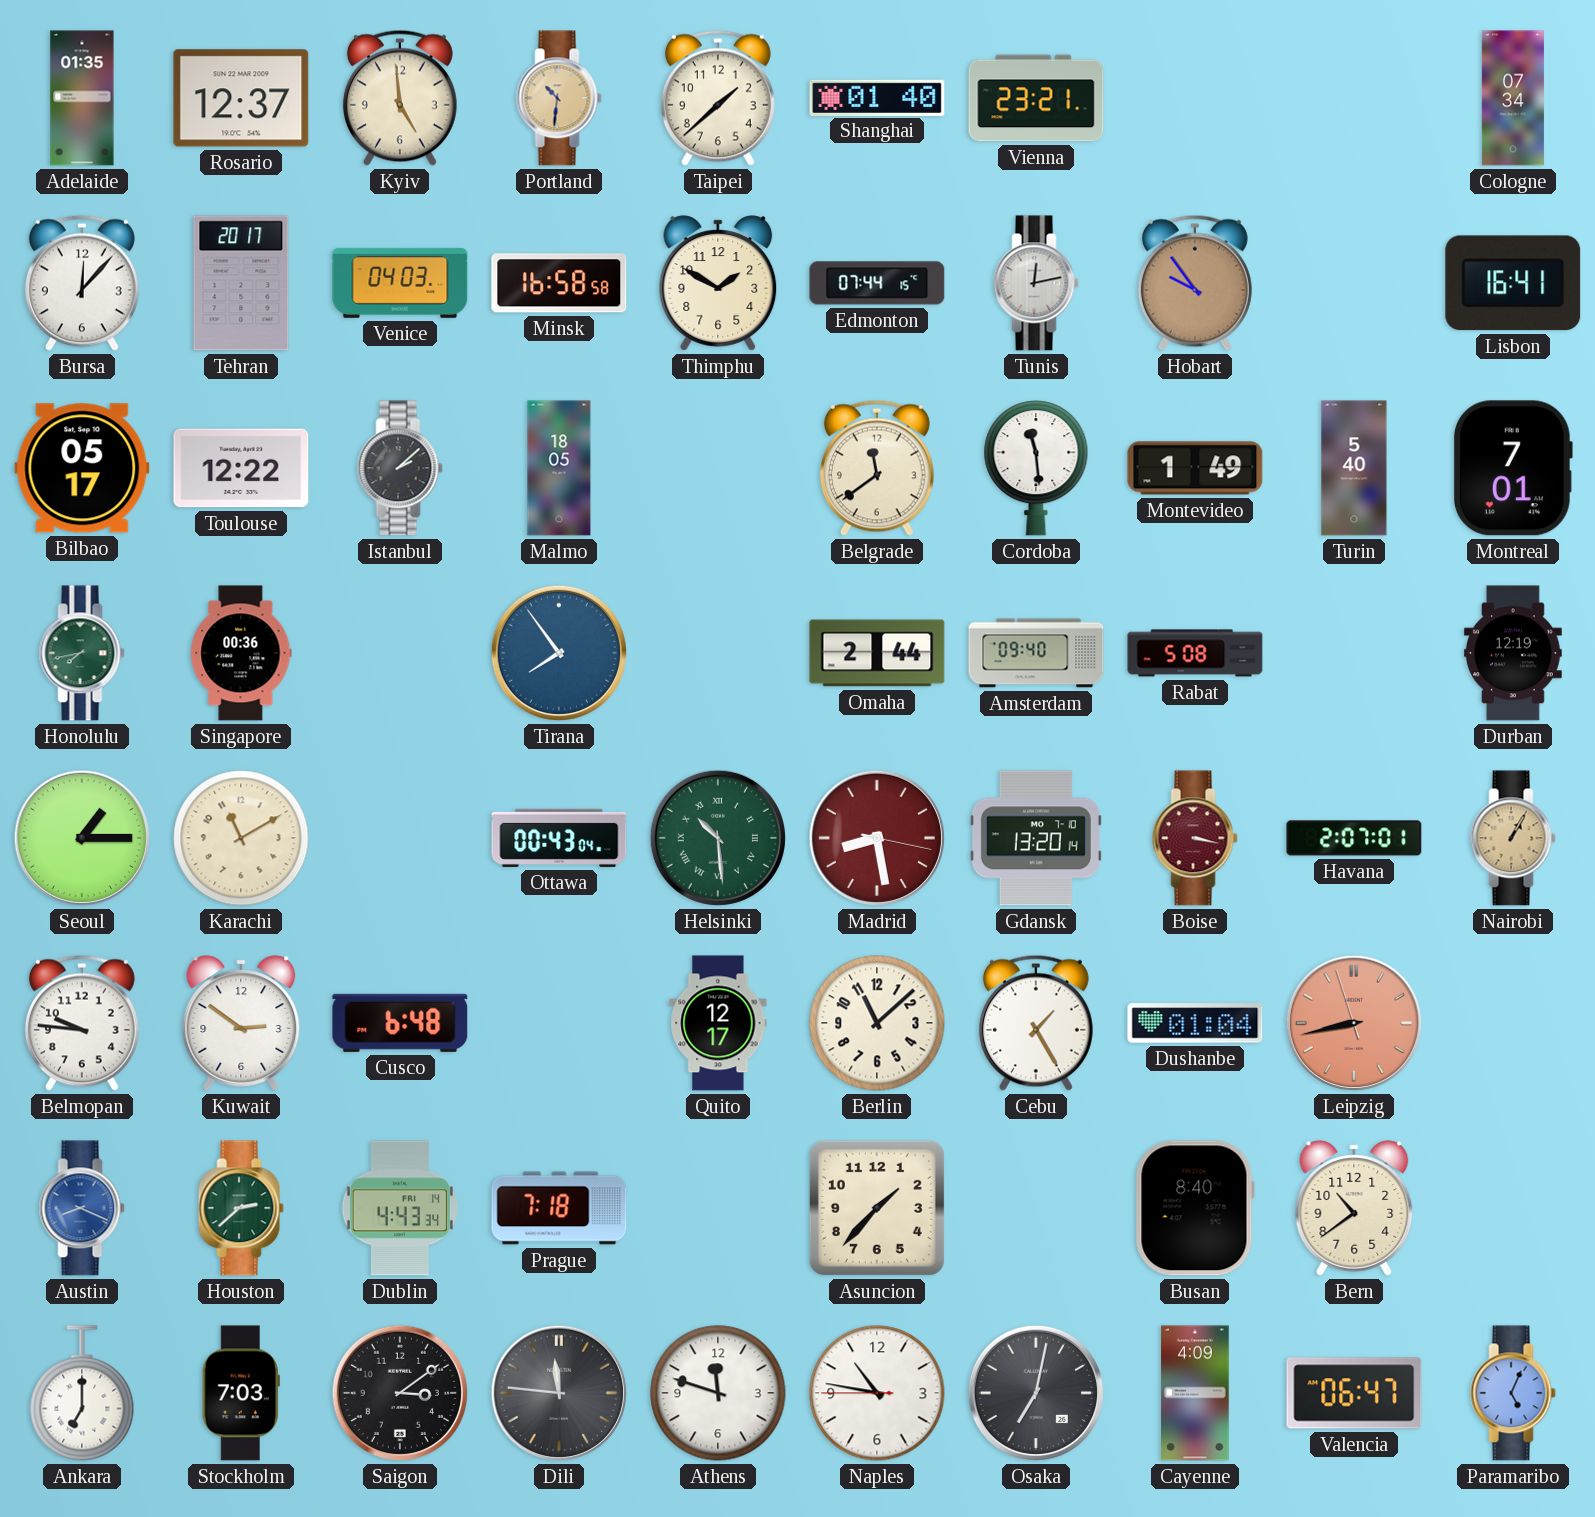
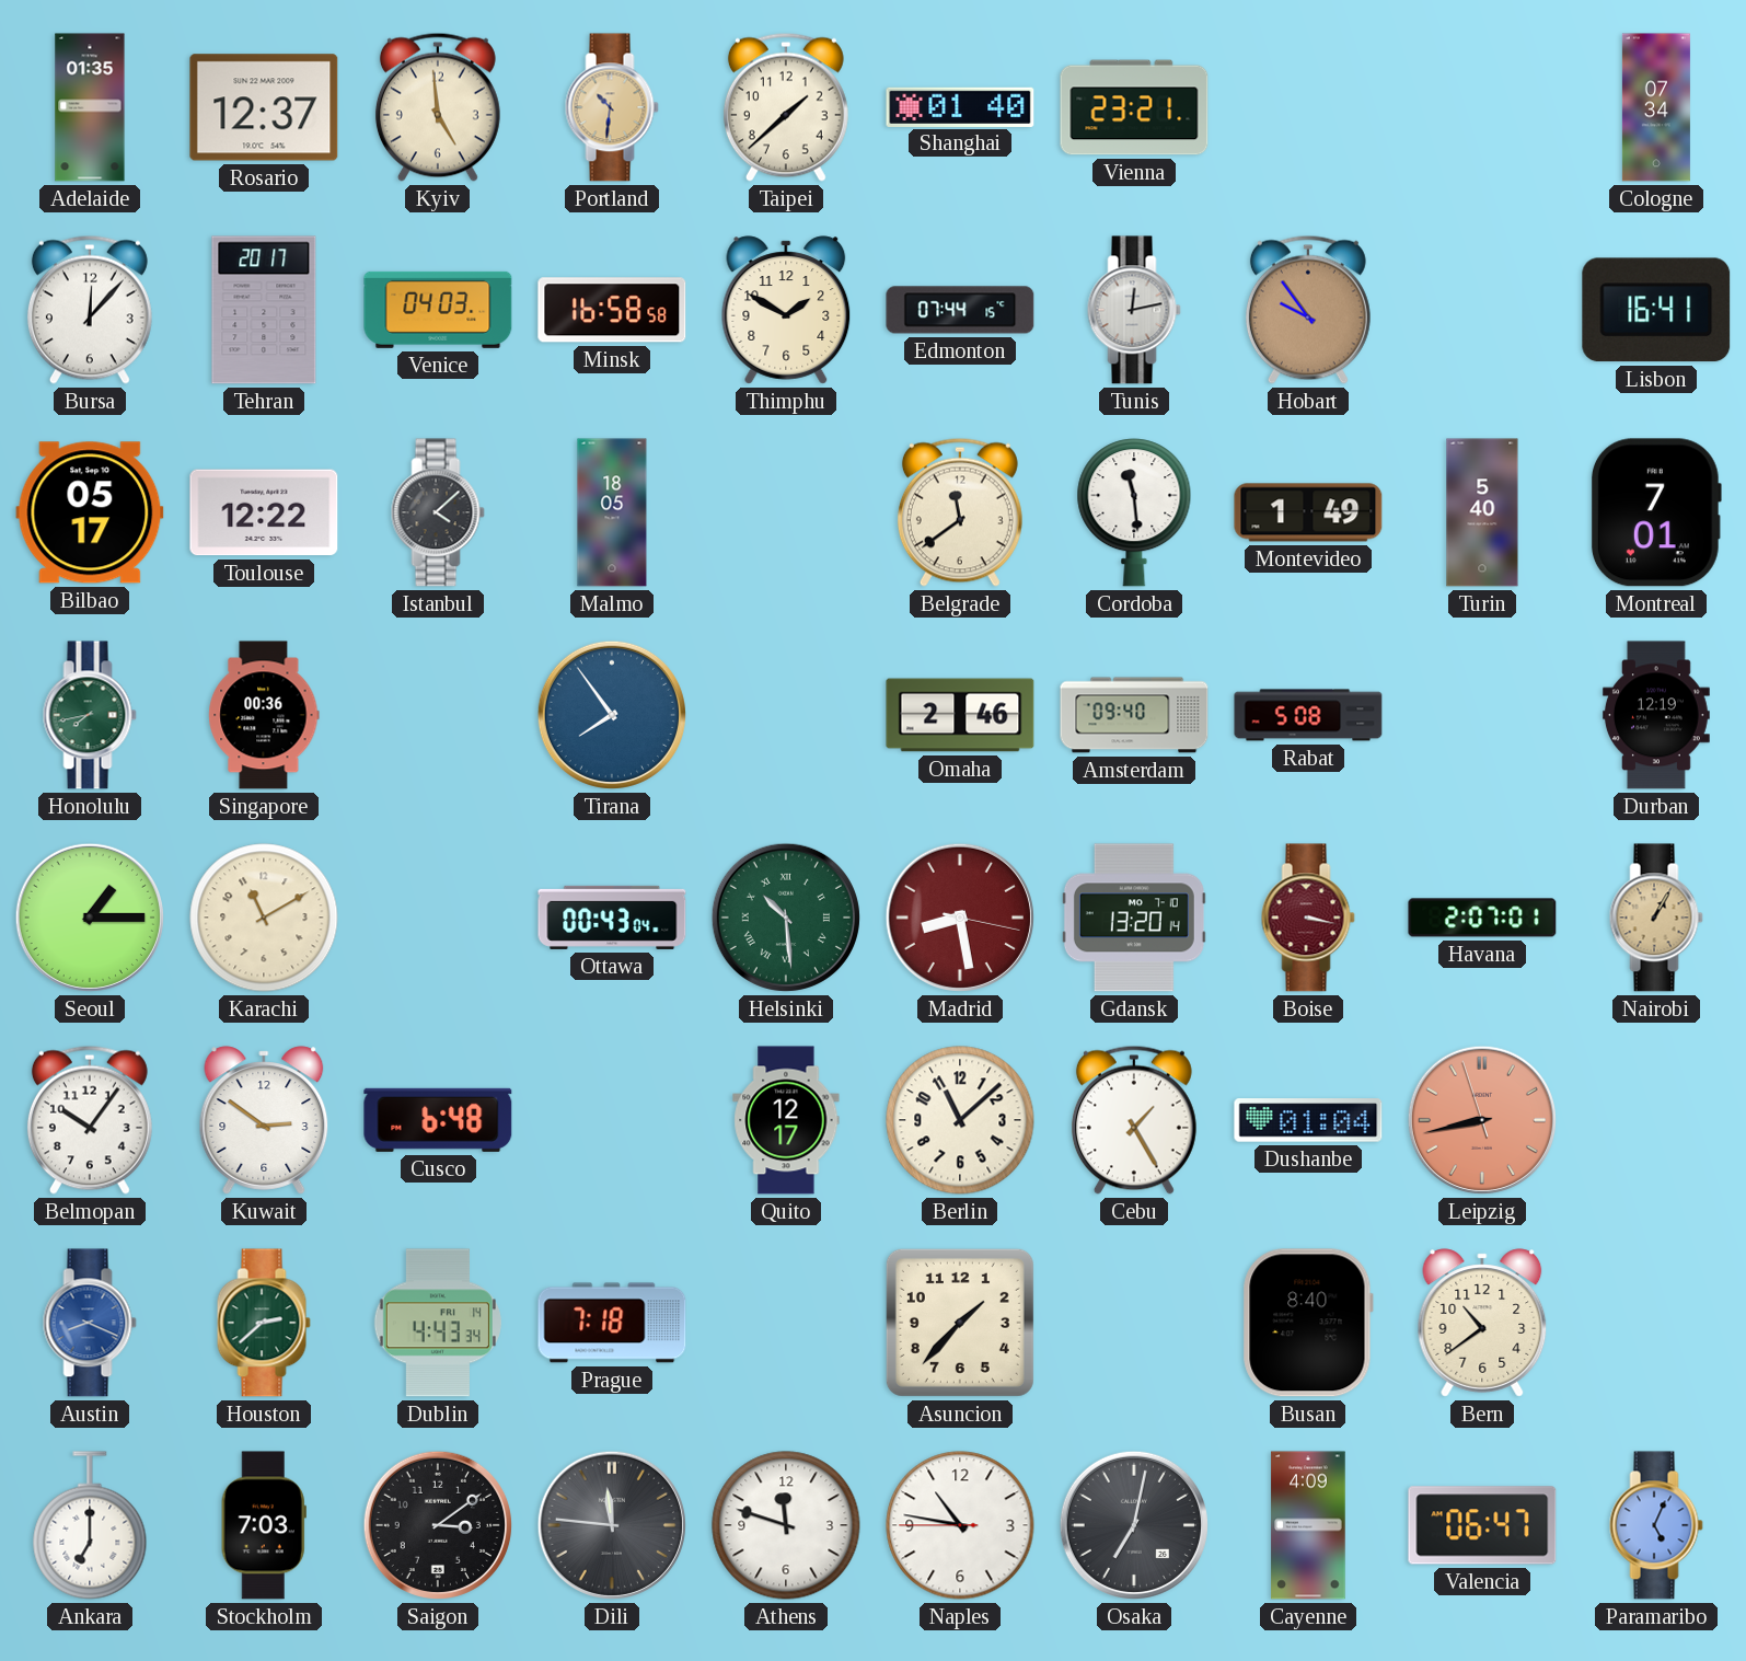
Istanbul: 2:08 -> 4:08
Omaha: 2:44 -> 2:46
Belmopan: 9:46 -> 10:06
